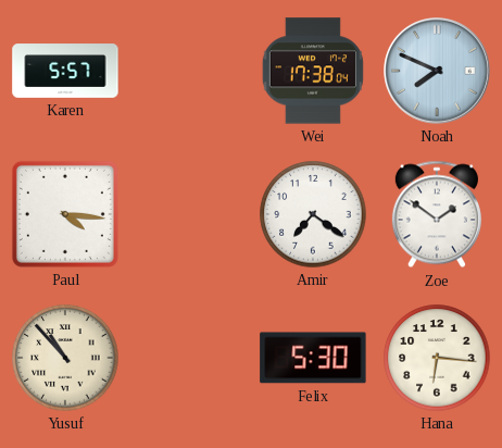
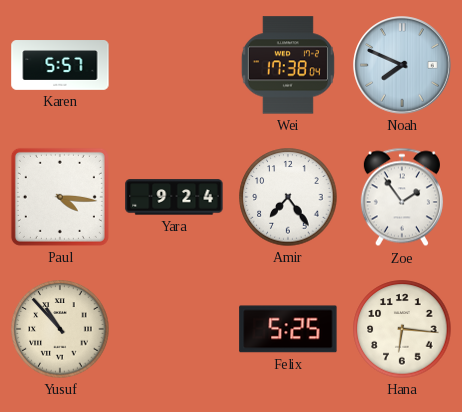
Yara: none -> 9:24
Amir: 7:21 -> 7:24
Zoe: 1:51 -> 1:54
Felix: 5:30 -> 5:25
